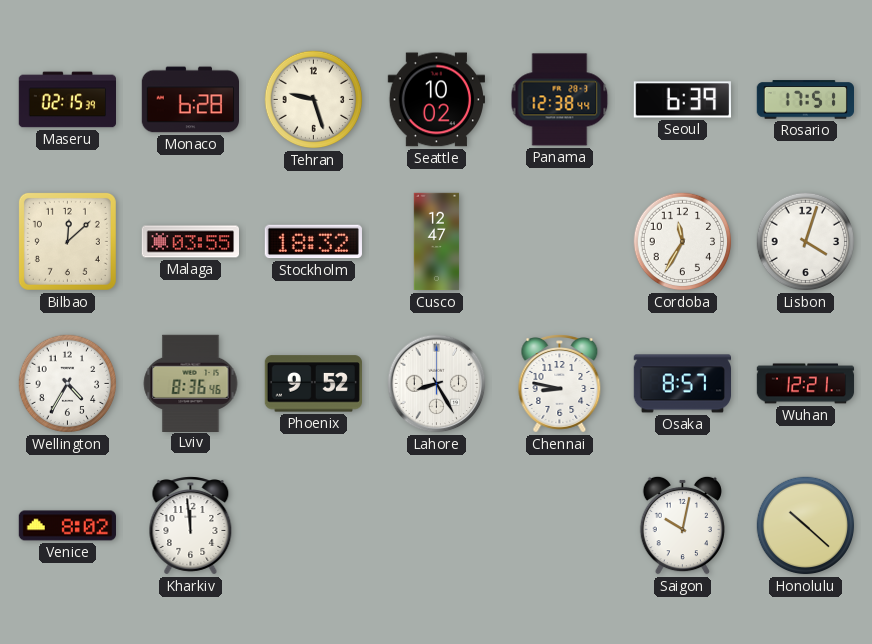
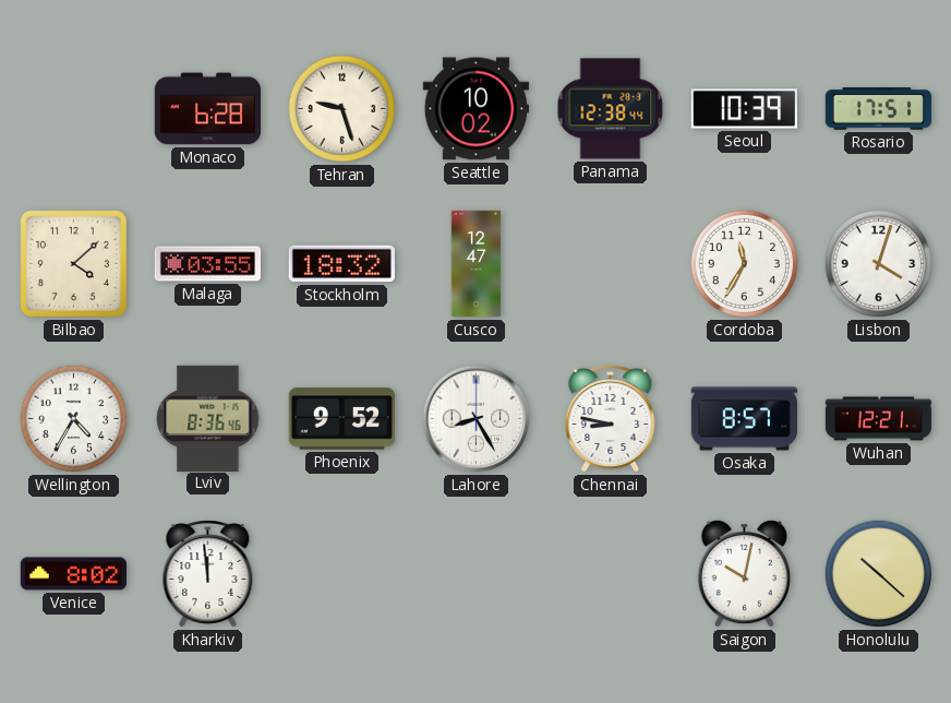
Maseru: 02:15 -> none
Seoul: 6:39 -> 10:39
Bilbao: 12:08 -> 4:08
